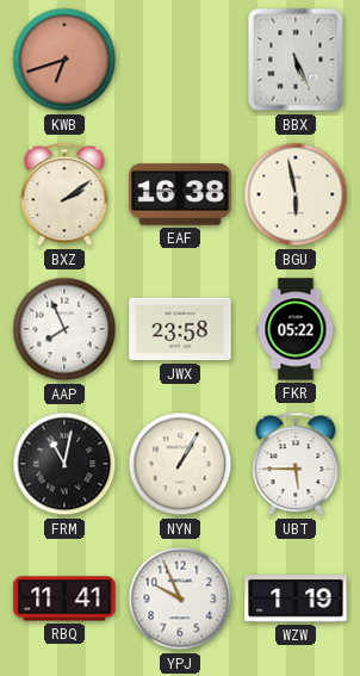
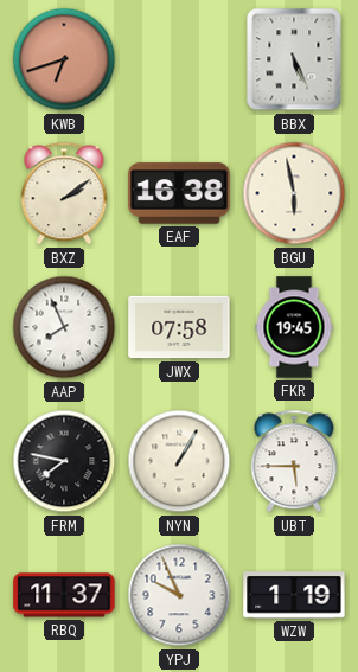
JWX: 23:58 -> 07:58
FKR: 05:22 -> 19:45
FRM: 11:02 -> 7:47
RBQ: 11:41 -> 11:37
